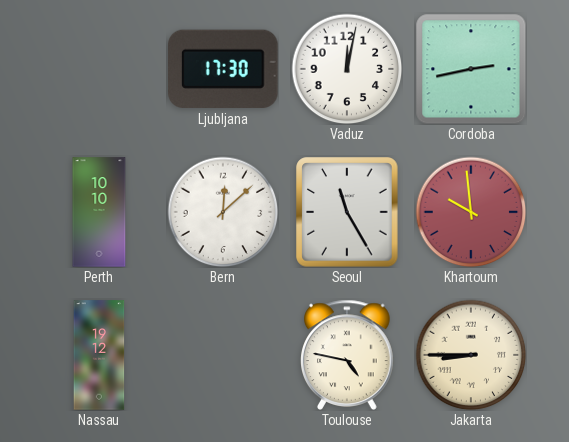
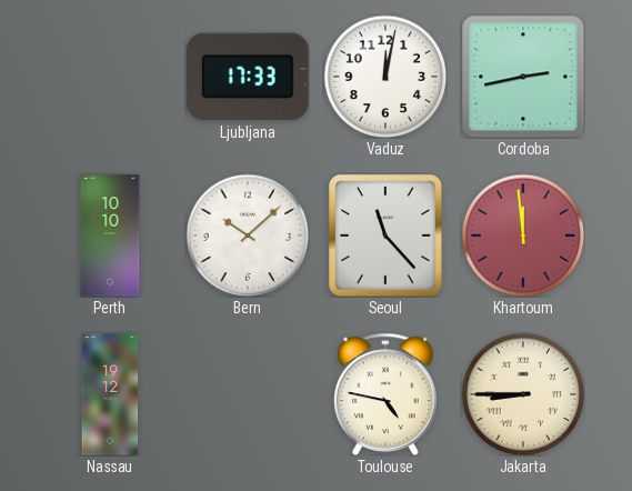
Ljubljana: 17:30 -> 17:33
Bern: 12:08 -> 10:08
Seoul: 11:25 -> 11:23
Khartoum: 9:59 -> 11:59
